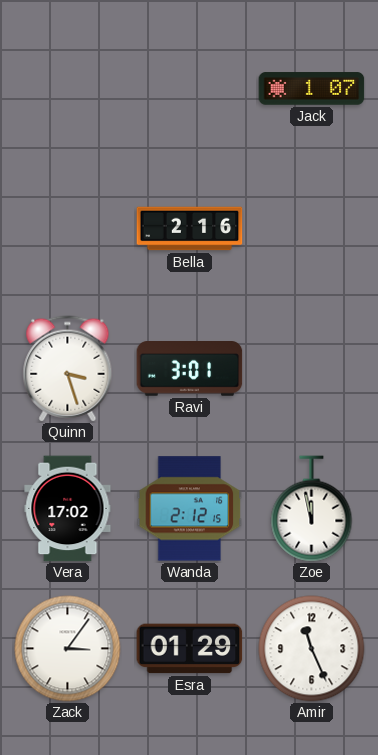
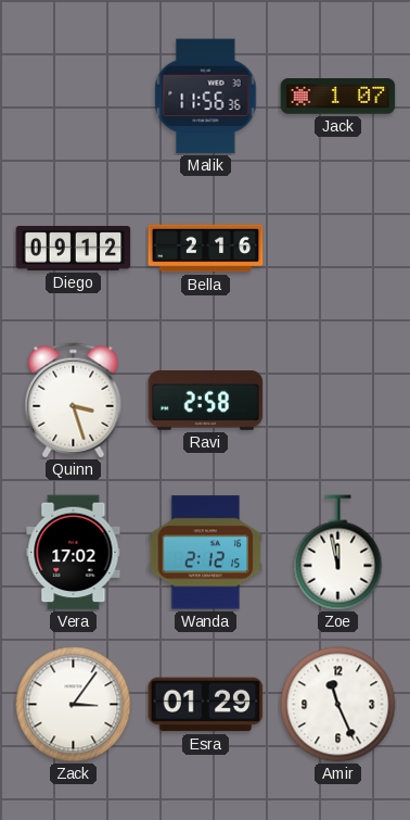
Malik: none -> 11:56
Diego: none -> 09:12
Ravi: 3:01 -> 2:58
